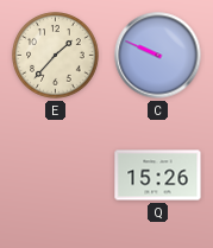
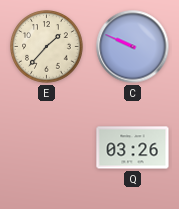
Q: 15:26 -> 03:26
